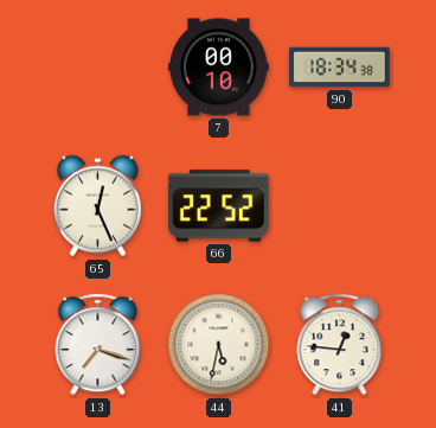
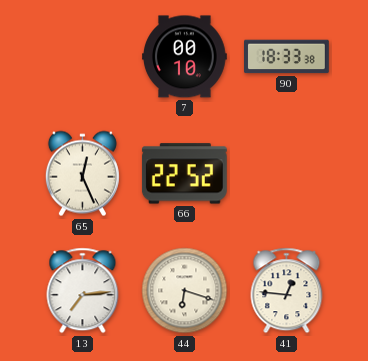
90: 18:34 -> 18:33
13: 7:18 -> 7:14
44: 5:32 -> 6:18
